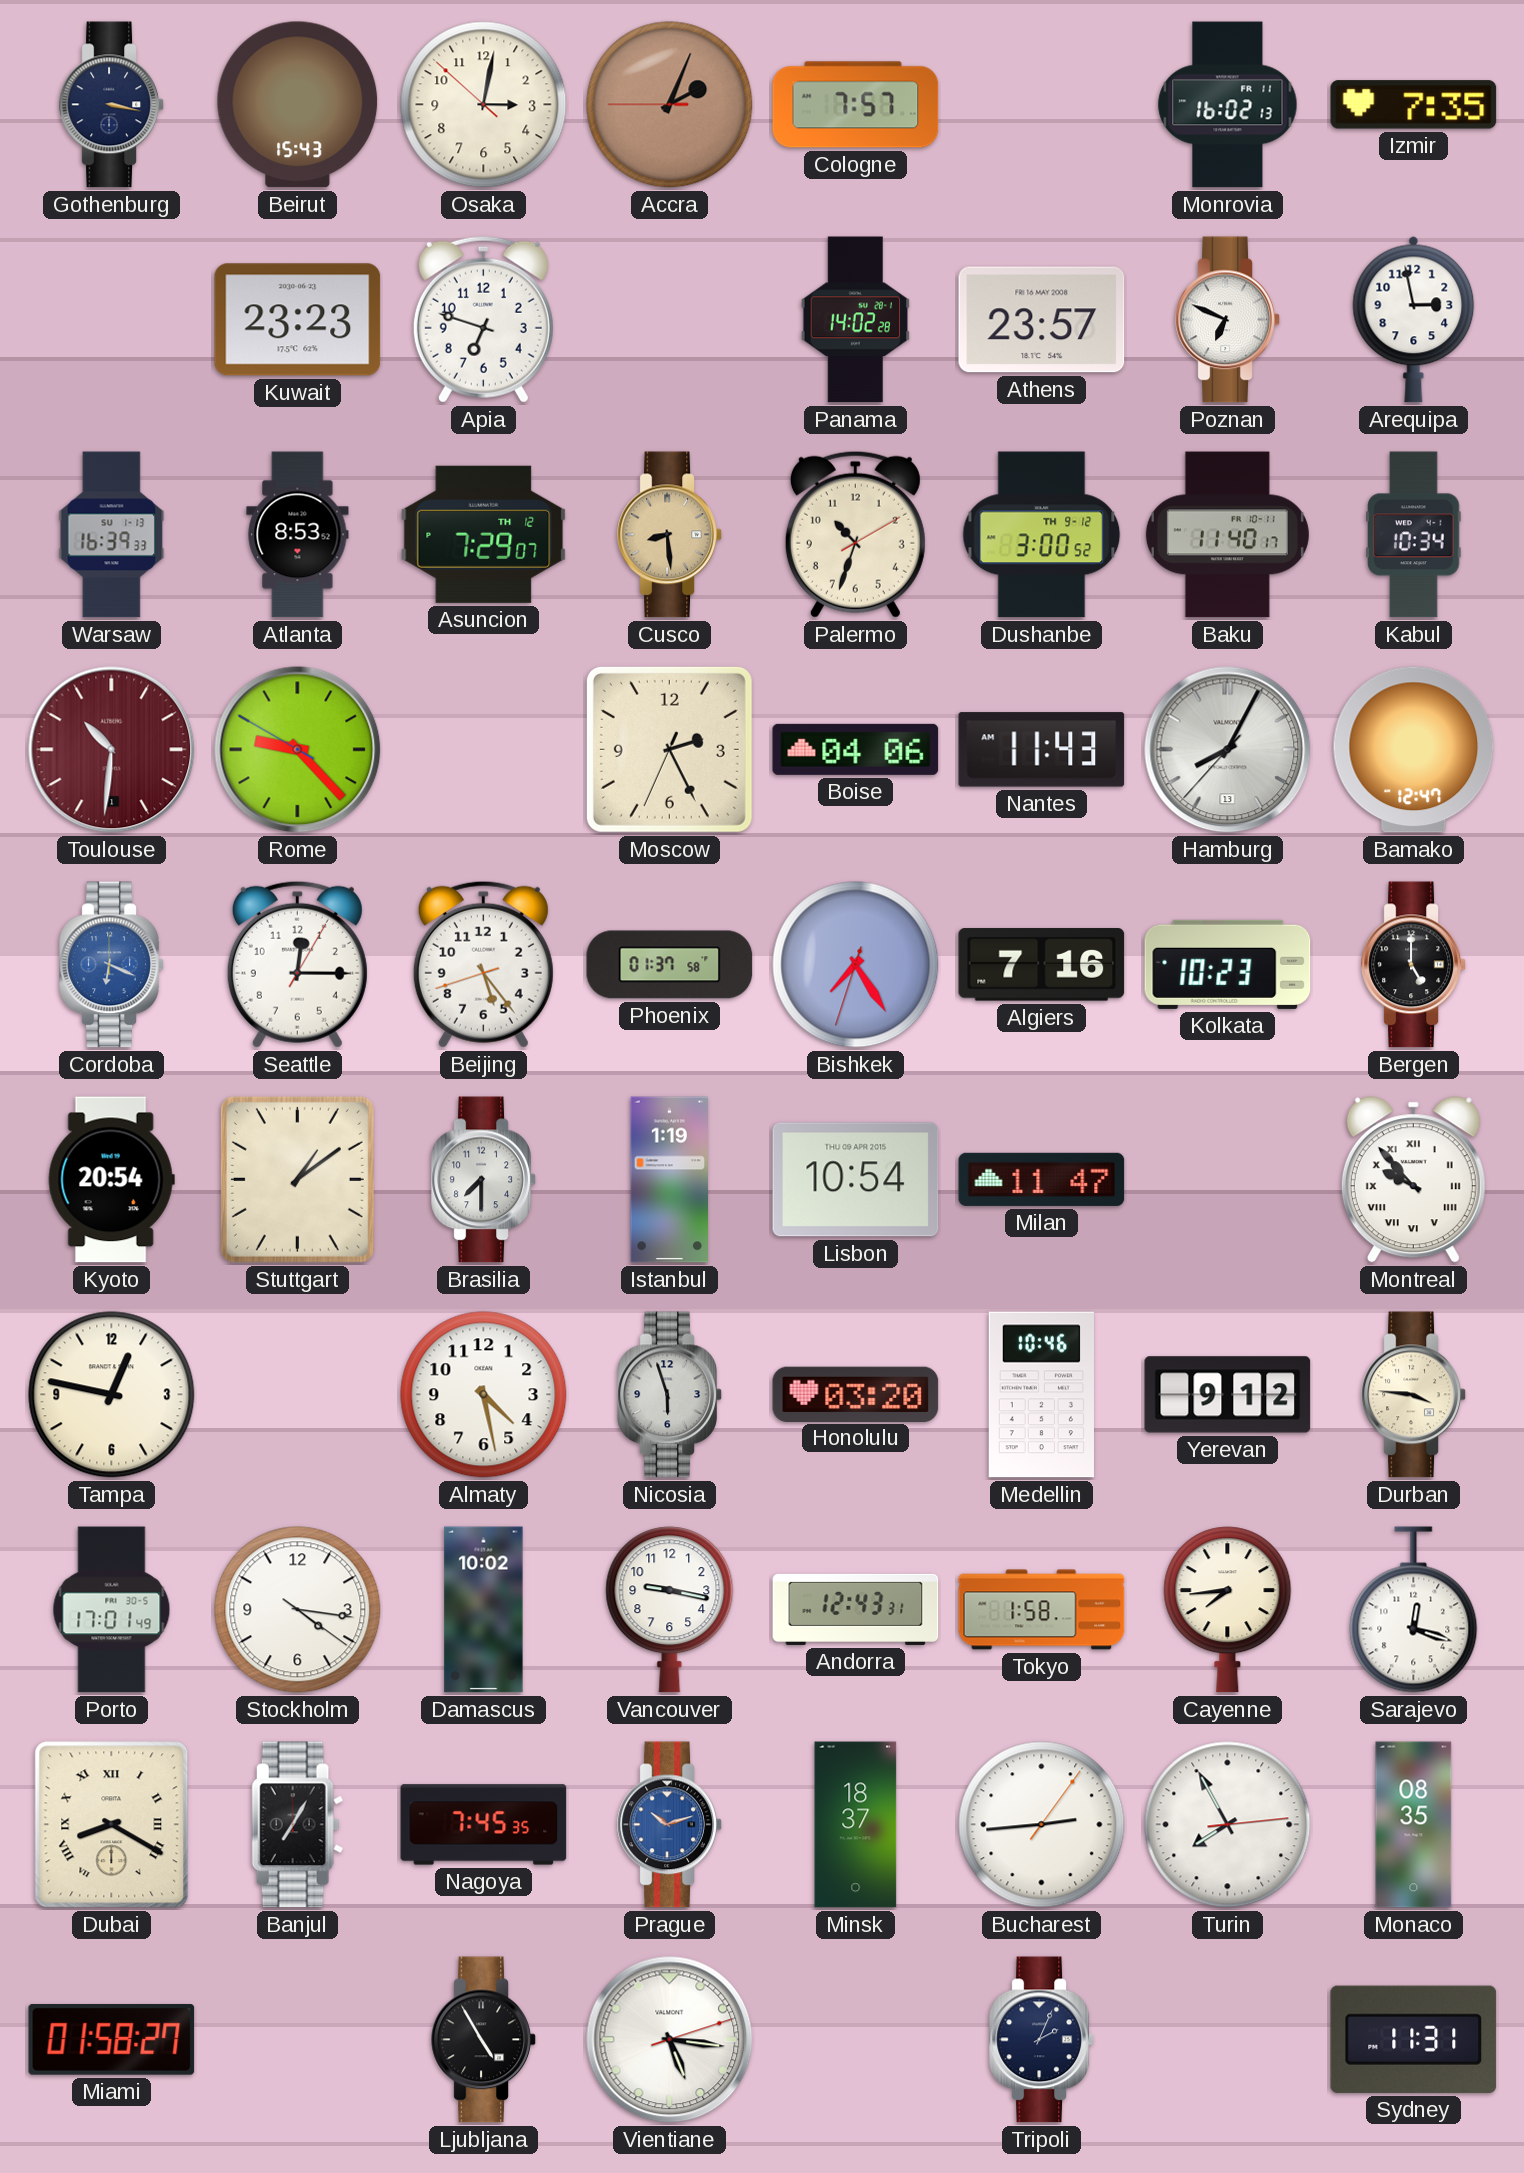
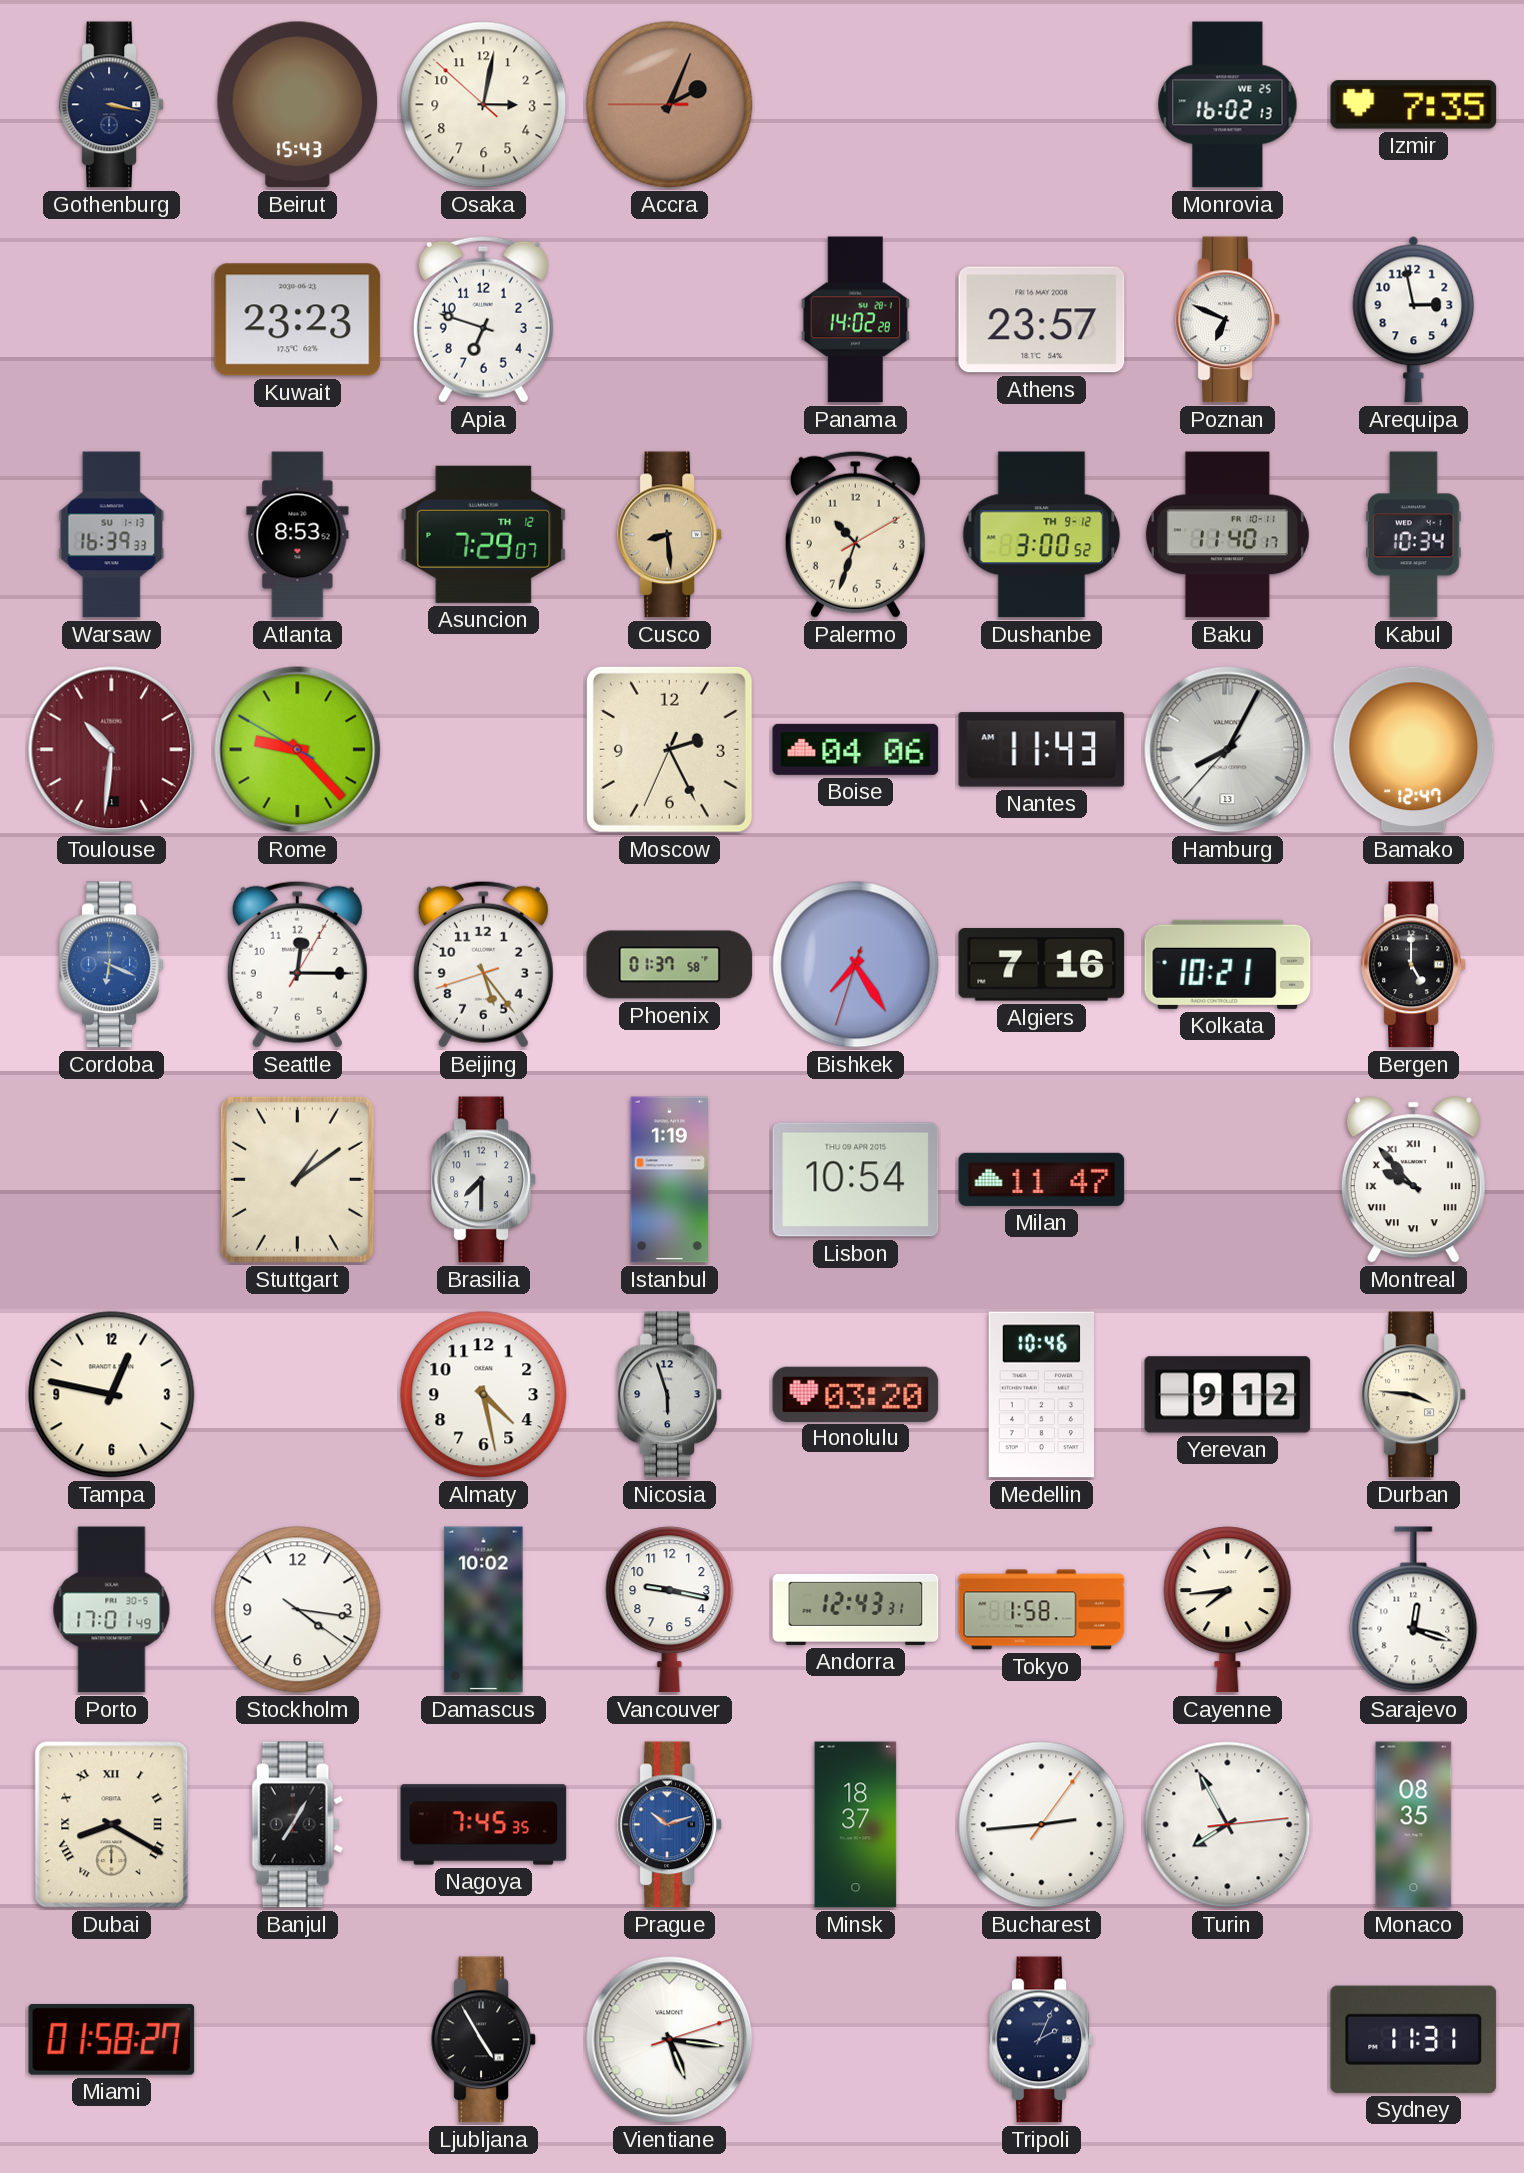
Cologne: 7:57 -> none
Monrovia date: FR 11 -> WE 25
Kolkata: 10:23 -> 10:21
Kyoto: 20:54 -> none
